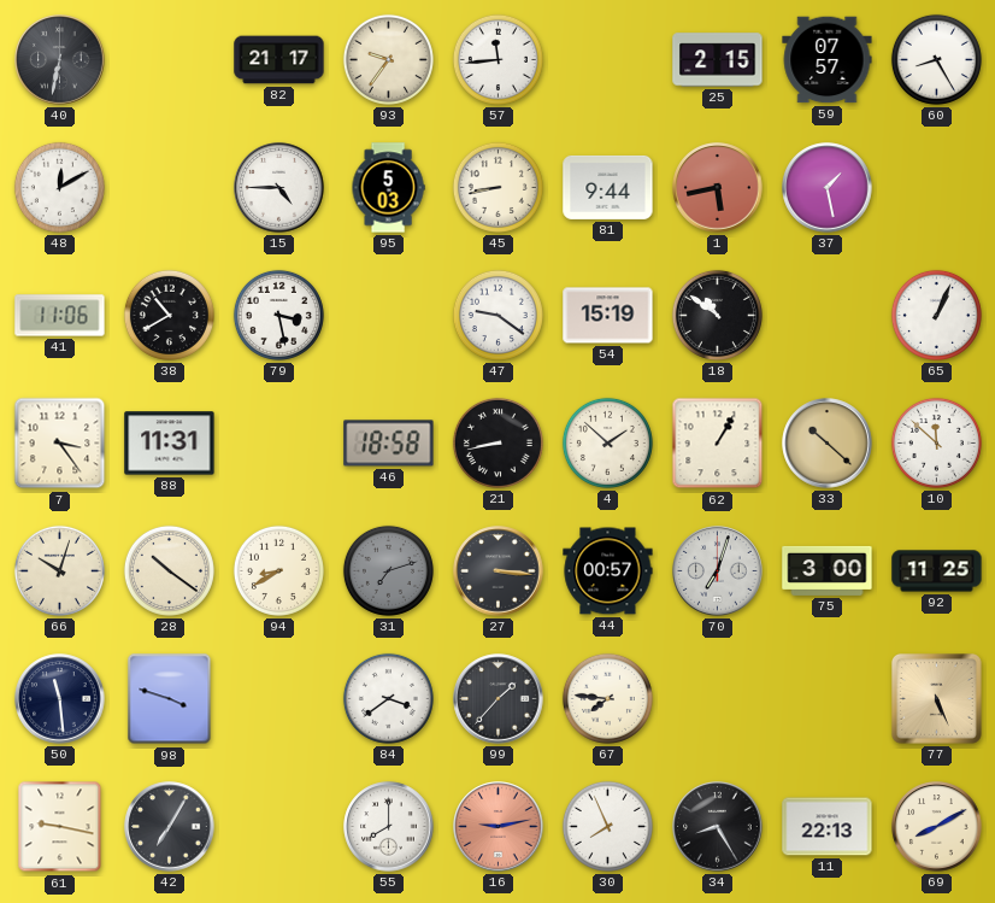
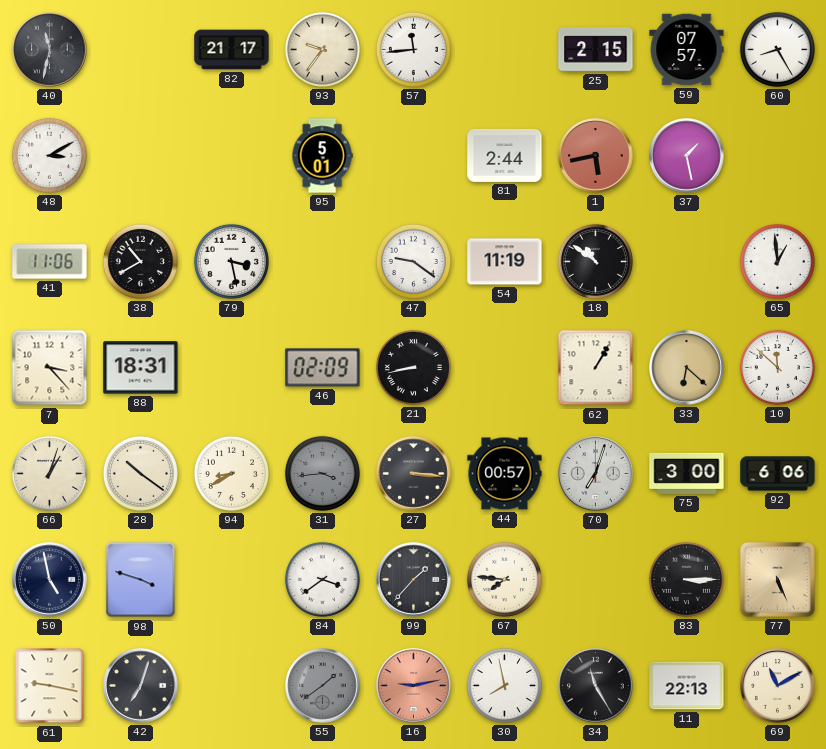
40: 6:32 -> 11:32
48: 12:10 -> 3:10
15: 4:45 -> none
95: 5:03 -> 5:01
45: 8:43 -> none
81: 9:44 -> 2:44
54: 15:19 -> 11:19
65: 1:04 -> 12:59
7: 3:24 -> 3:23
88: 11:31 -> 18:31
46: 18:58 -> 02:09
4: 1:52 -> none
33: 10:22 -> 6:22
66: 10:03 -> 1:03
31: 7:12 -> 3:44
92: 11:25 -> 6:06
50: 11:29 -> 4:58
83: none -> 3:15
42: 7:05 -> 7:03
55: 8:00 -> 1:39
55 dial: white -> grey
30: 7:56 -> 7:58
34: 8:25 -> 11:25
69: 8:10 -> 11:10
